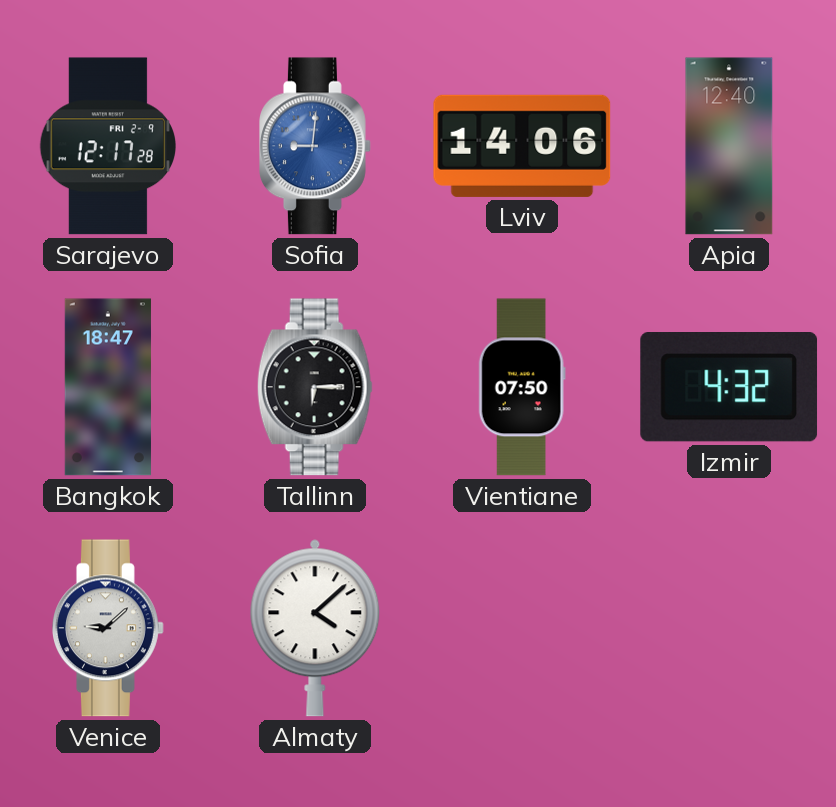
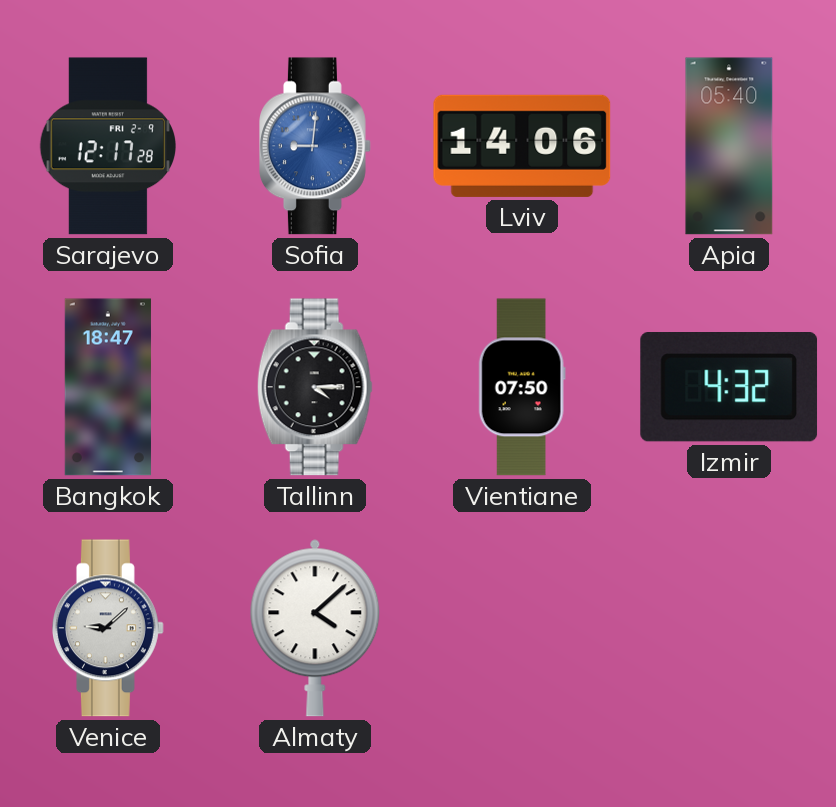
Apia: 12:40 -> 05:40
Tallinn: 6:15 -> 4:15
